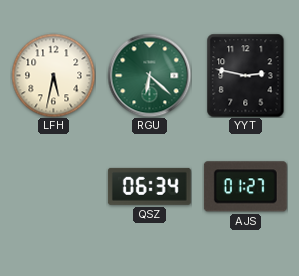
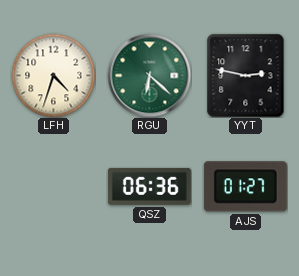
LFH: 5:32 -> 4:33
QSZ: 06:34 -> 06:36
